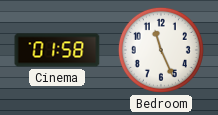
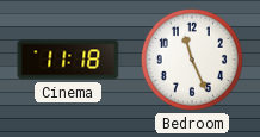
Cinema: 01:58 -> 11:18
